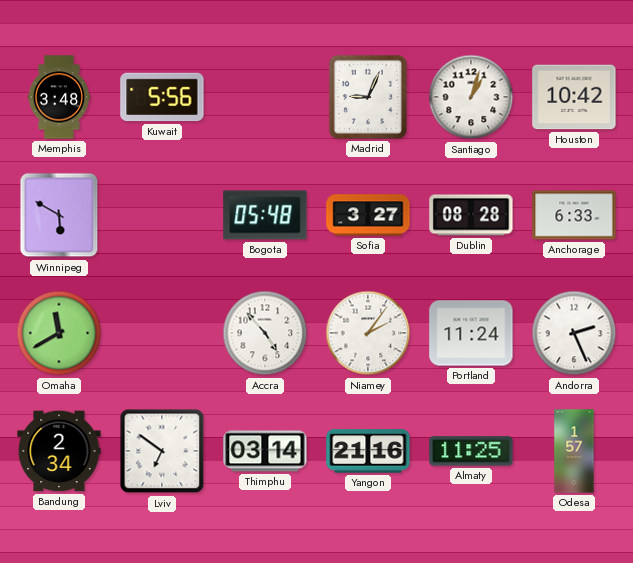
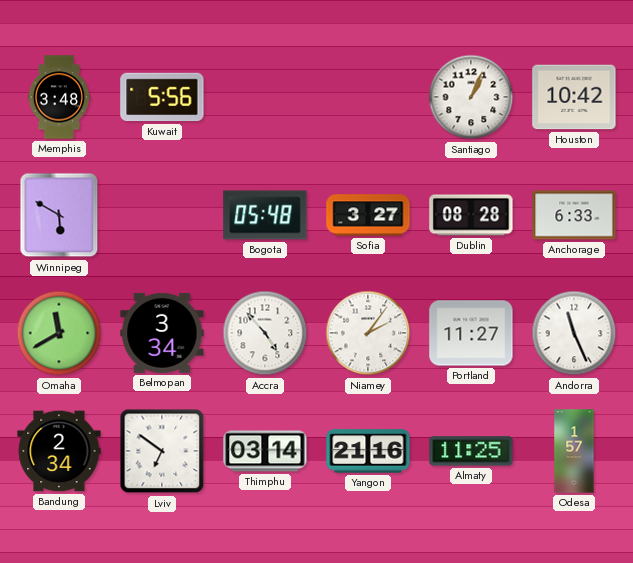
Madrid: 9:04 -> none
Santiago: 1:03 -> 1:04
Belmopan: none -> 3:34
Portland: 11:24 -> 11:27
Andorra: 2:26 -> 11:26
